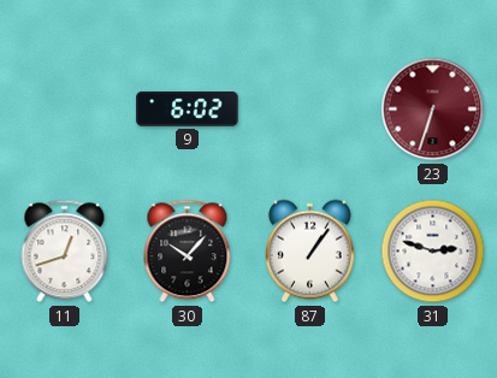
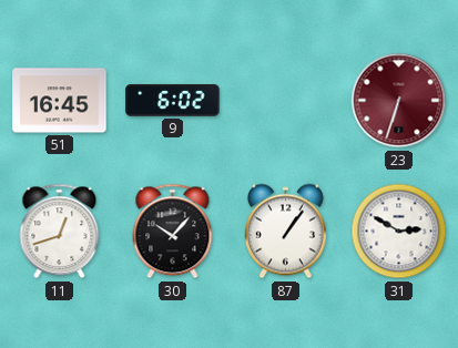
51: none -> 16:45
31: 2:48 -> 2:50
